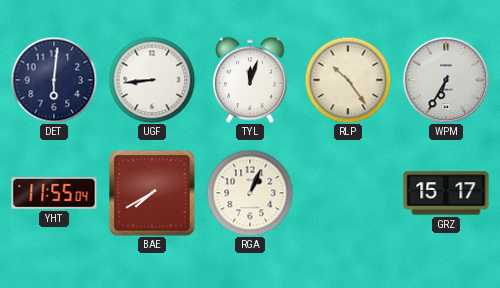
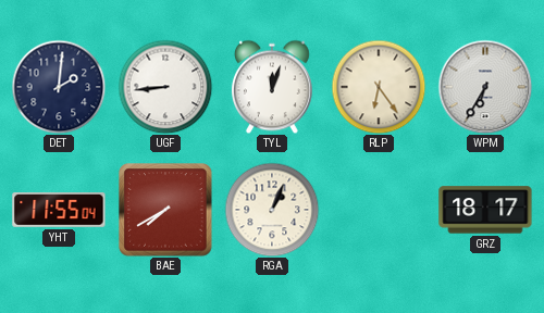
DET: 6:01 -> 2:01
RLP: 10:24 -> 6:24
GRZ: 15:17 -> 18:17
